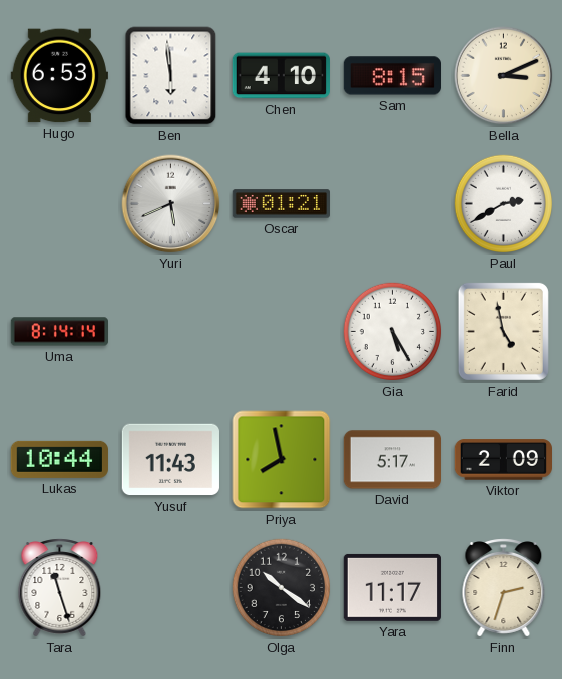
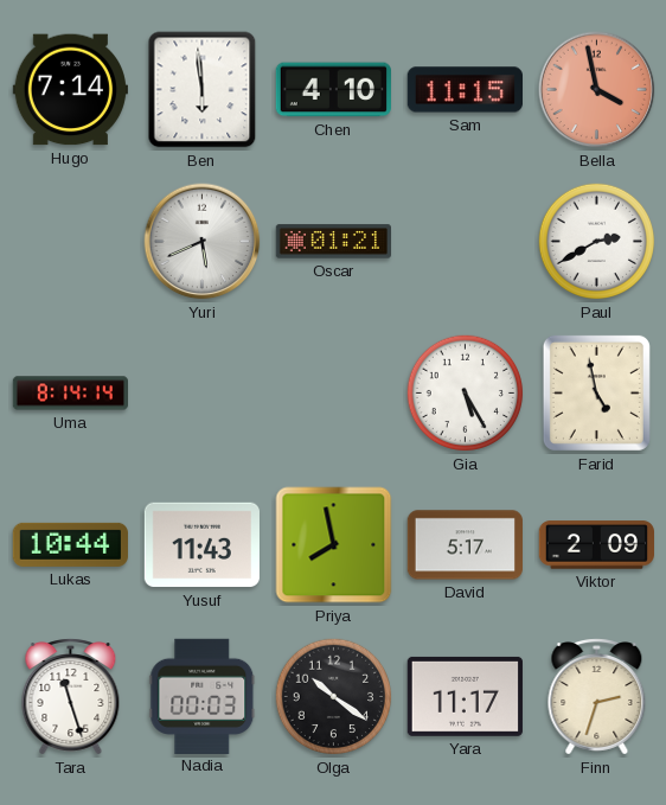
Hugo: 6:53 -> 7:14
Sam: 8:15 -> 11:15
Bella: 3:11 -> 3:58
Bella dial: cream -> salmon
Nadia: none -> 00:03
